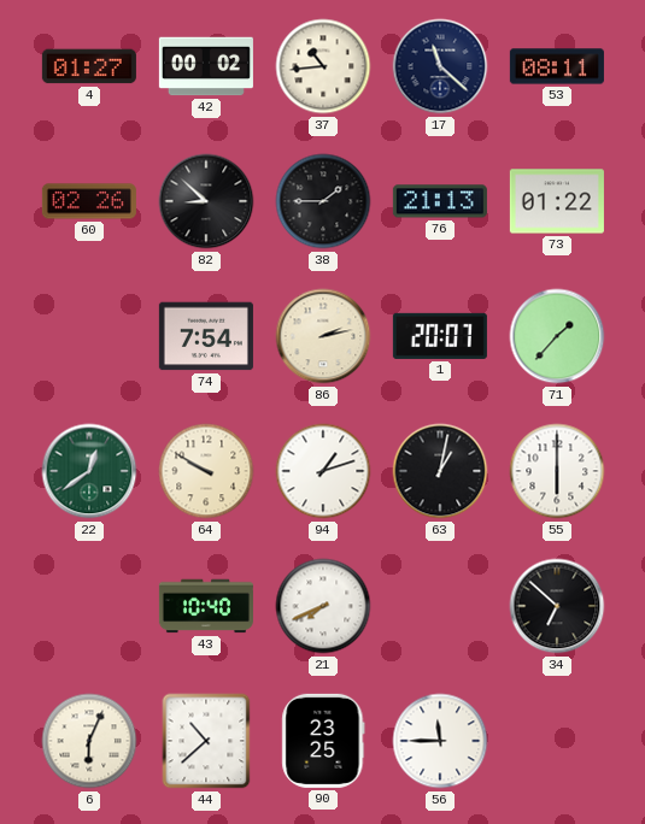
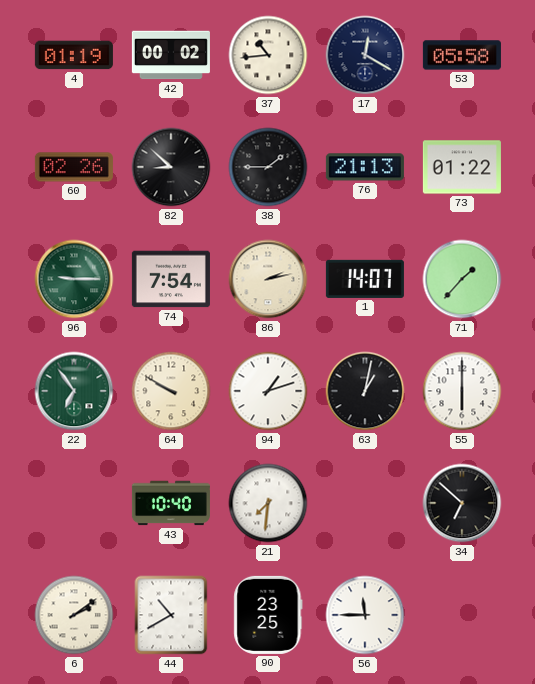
4: 01:27 -> 01:19
17: 11:22 -> 12:20
53: 08:11 -> 05:58
96: none -> 9:15
1: 20:07 -> 14:07
22: 12:39 -> 6:54
21: 7:41 -> 7:31
6: 6:04 -> 2:09
44: 10:38 -> 10:40
